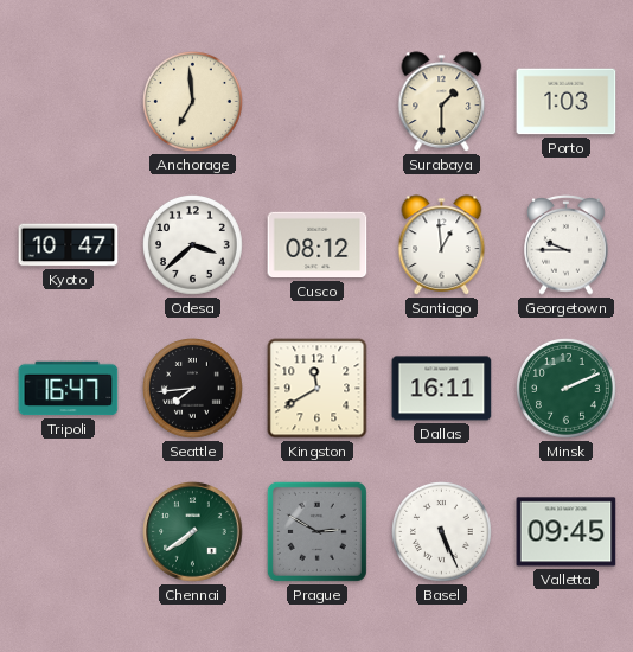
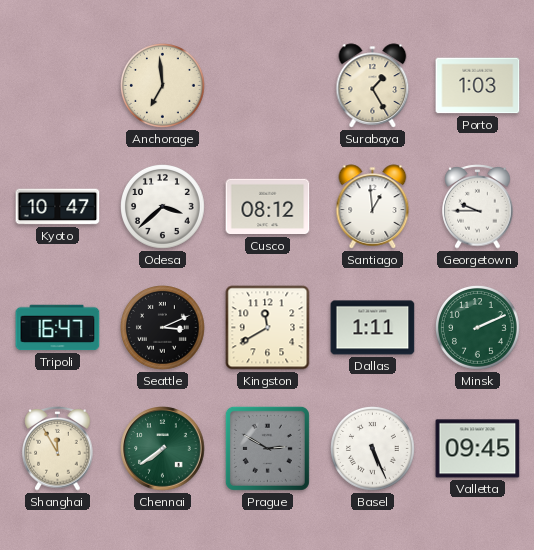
Surabaya: 1:30 -> 1:25
Seattle: 7:44 -> 3:11
Dallas: 16:11 -> 1:11
Shanghai: none -> 11:55
